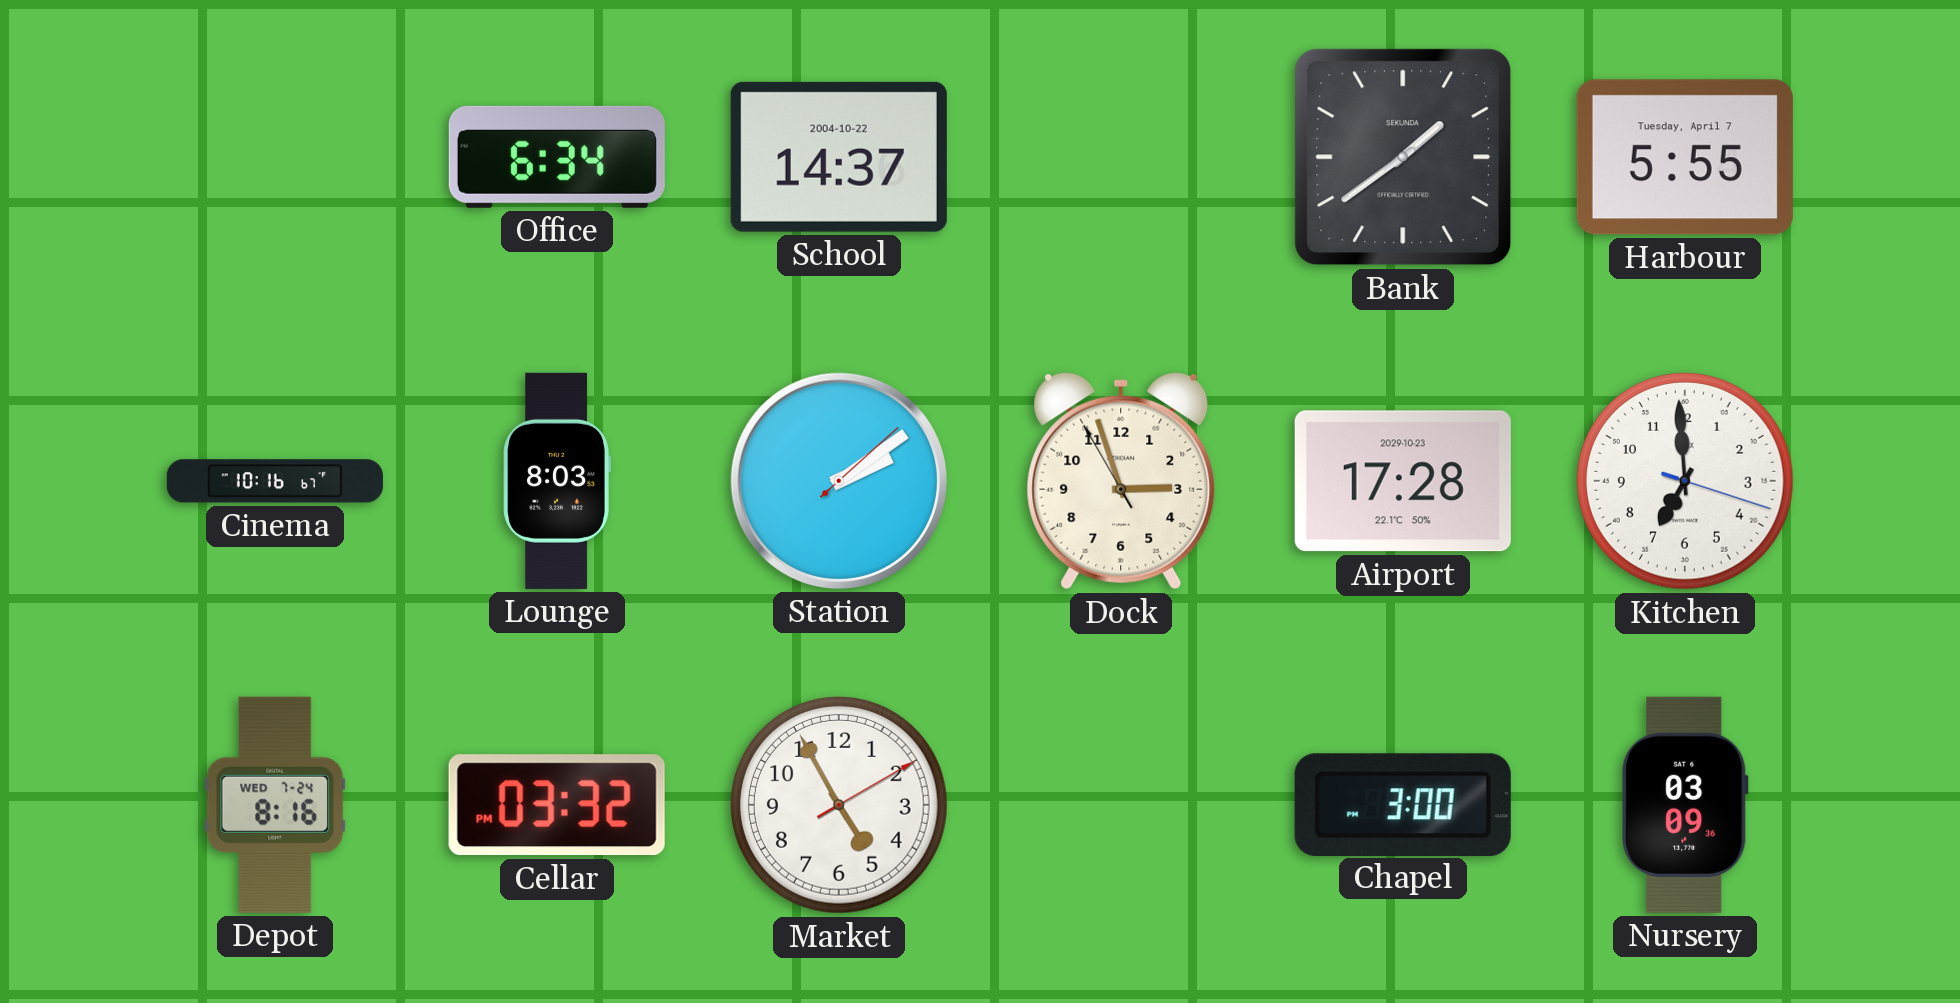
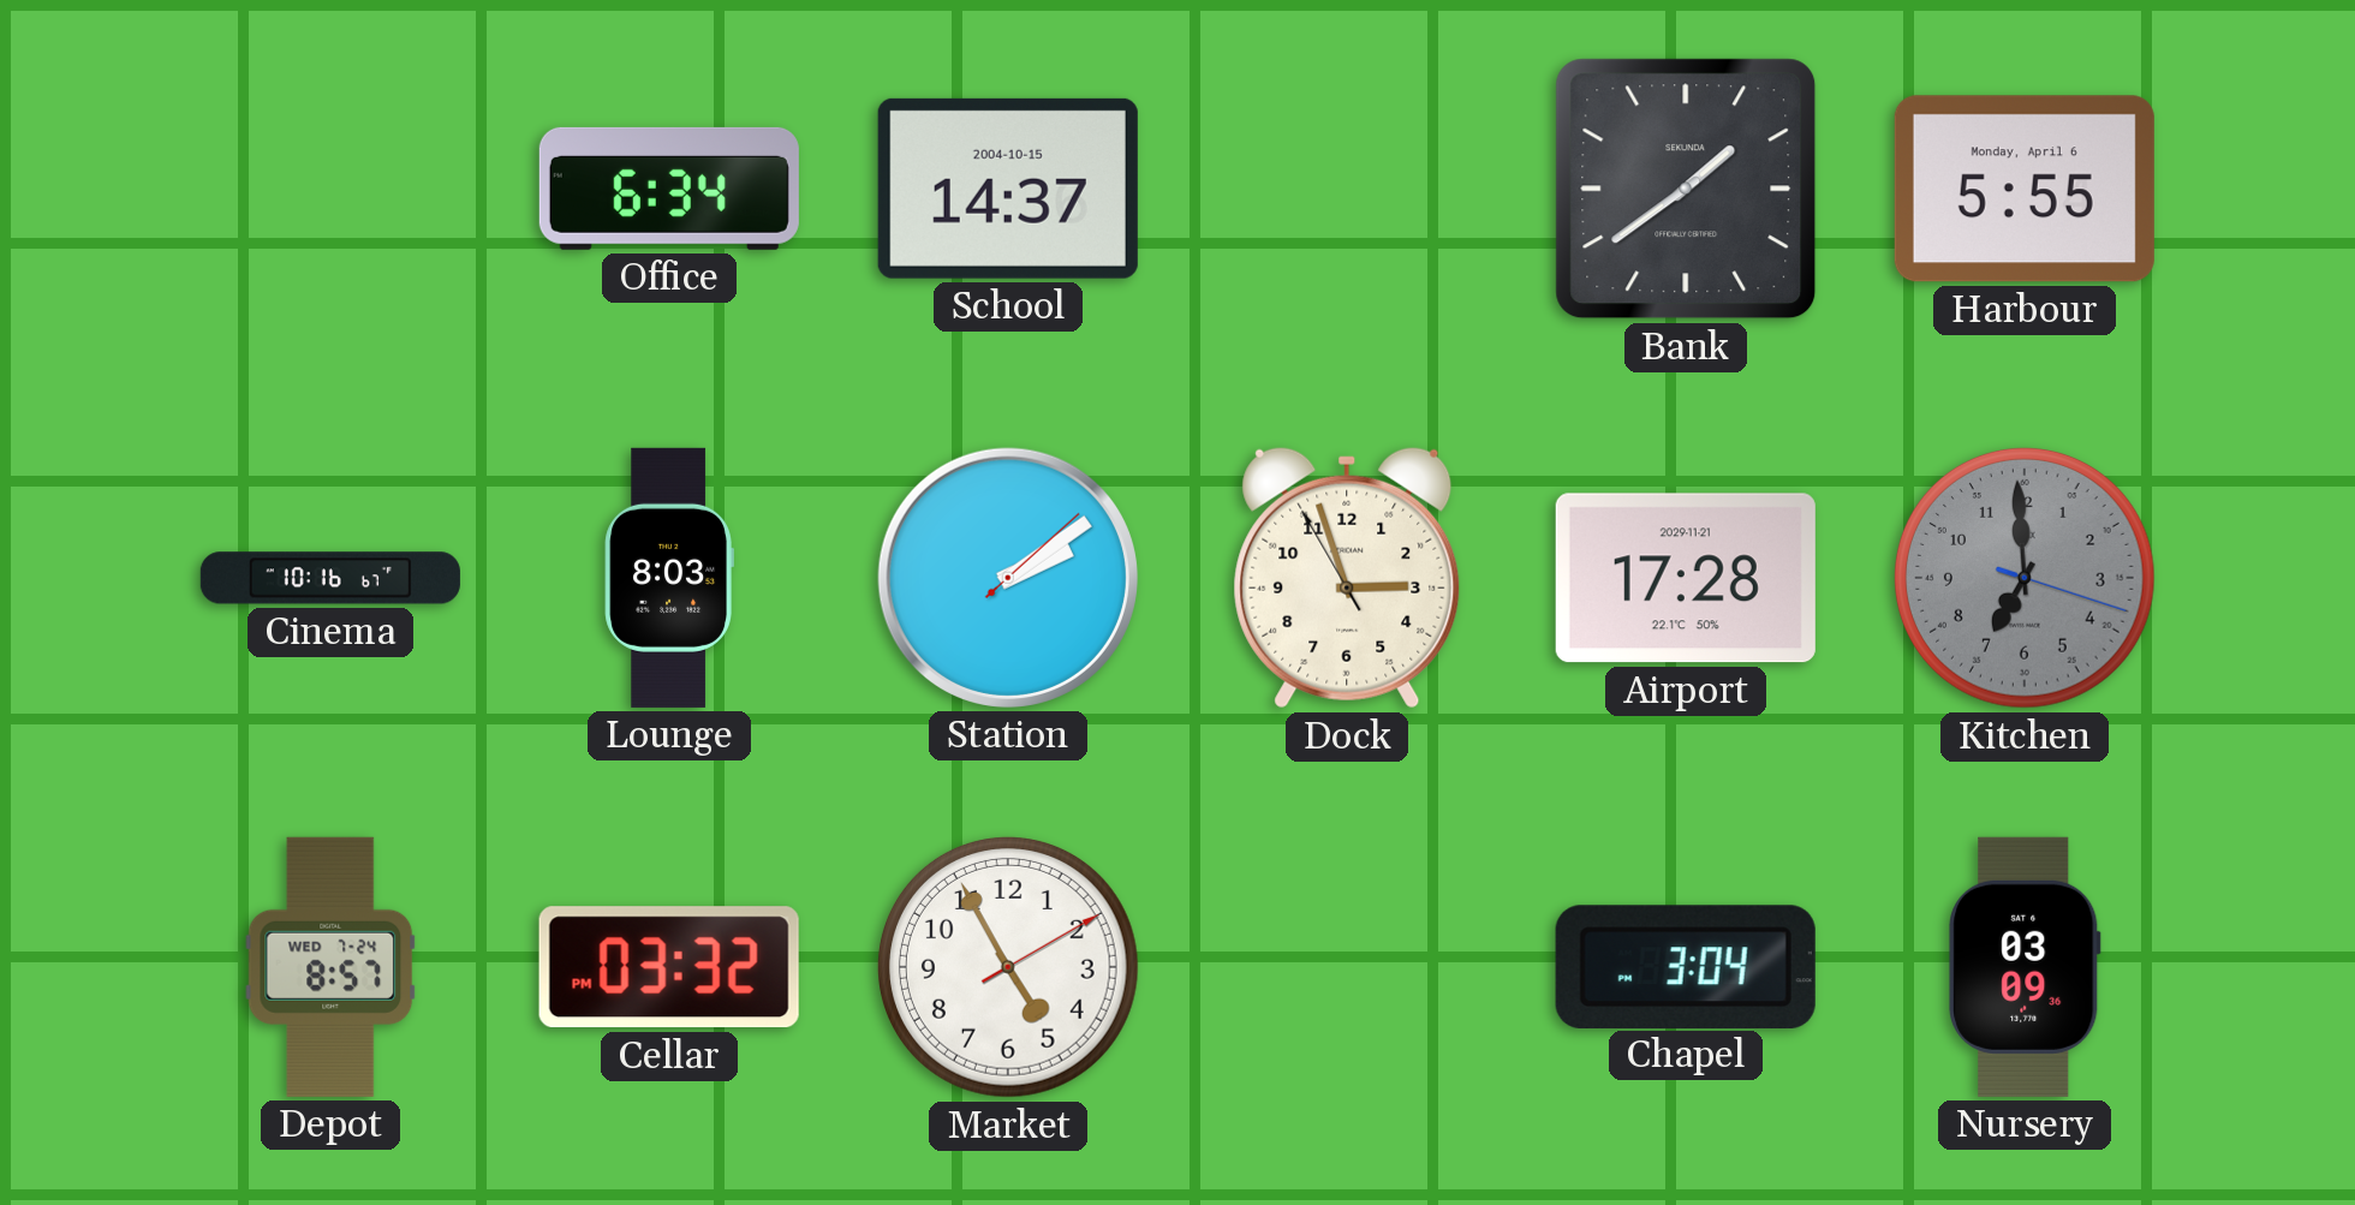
School date: 2004-10-22 -> 2004-10-15
Harbour date: Tuesday, April 7 -> Monday, April 6
Airport date: 2029-10-23 -> 2029-11-21
Kitchen dial: white -> grey
Depot: 8:16 -> 8:57
Chapel: 3:00 -> 3:04
